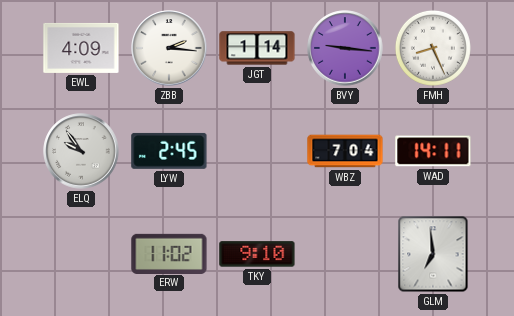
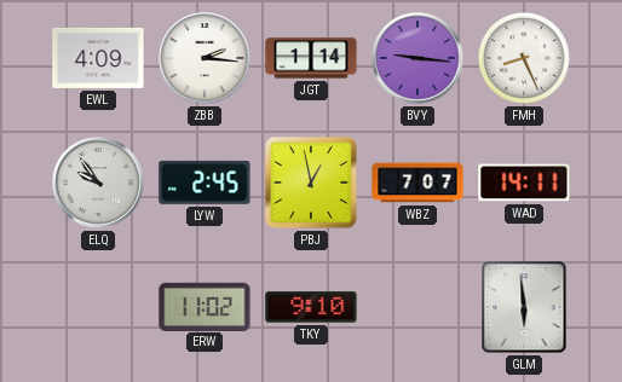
PBJ: none -> 12:58
WBZ: 7:04 -> 7:07
GLM: 6:59 -> 5:59
